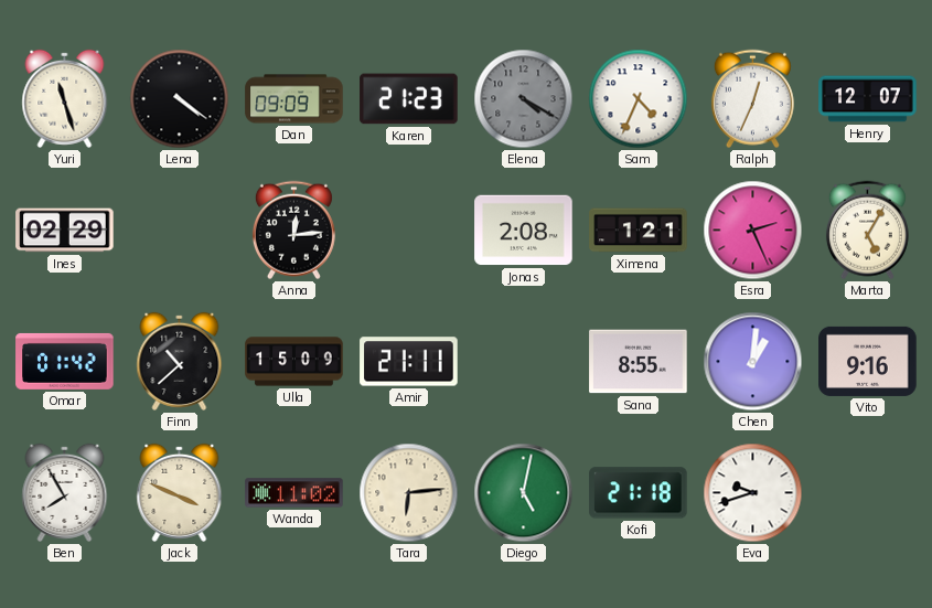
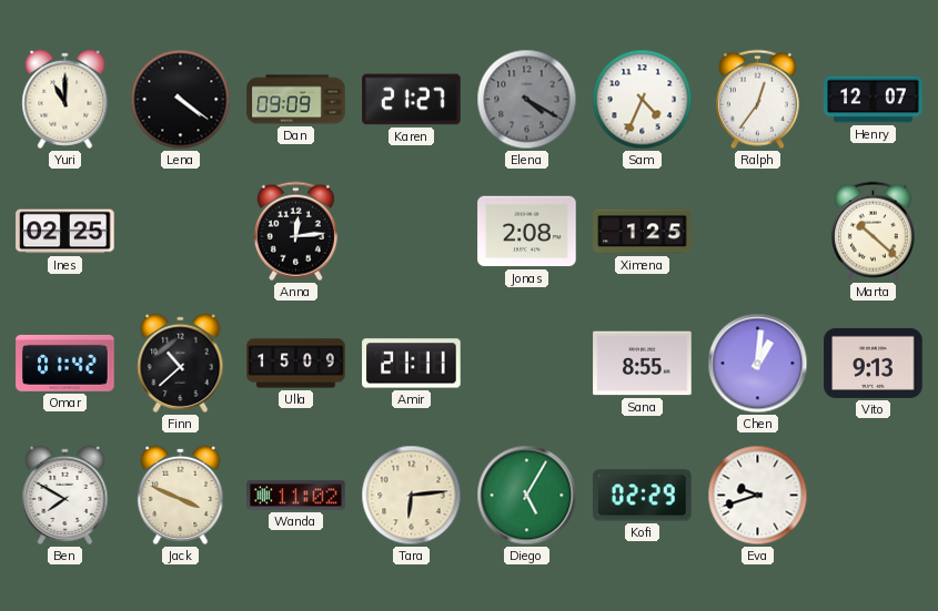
Yuri: 11:27 -> 11:00
Karen: 21:23 -> 21:27
Ralph: 12:34 -> 12:36
Ines: 02:29 -> 02:25
Ximena: 1:21 -> 1:25
Esra: 2:26 -> none
Marta: 5:05 -> 10:22
Vito: 9:16 -> 9:13
Ben: 7:55 -> 7:50
Diego: 5:02 -> 5:05
Kofi: 21:18 -> 02:29
